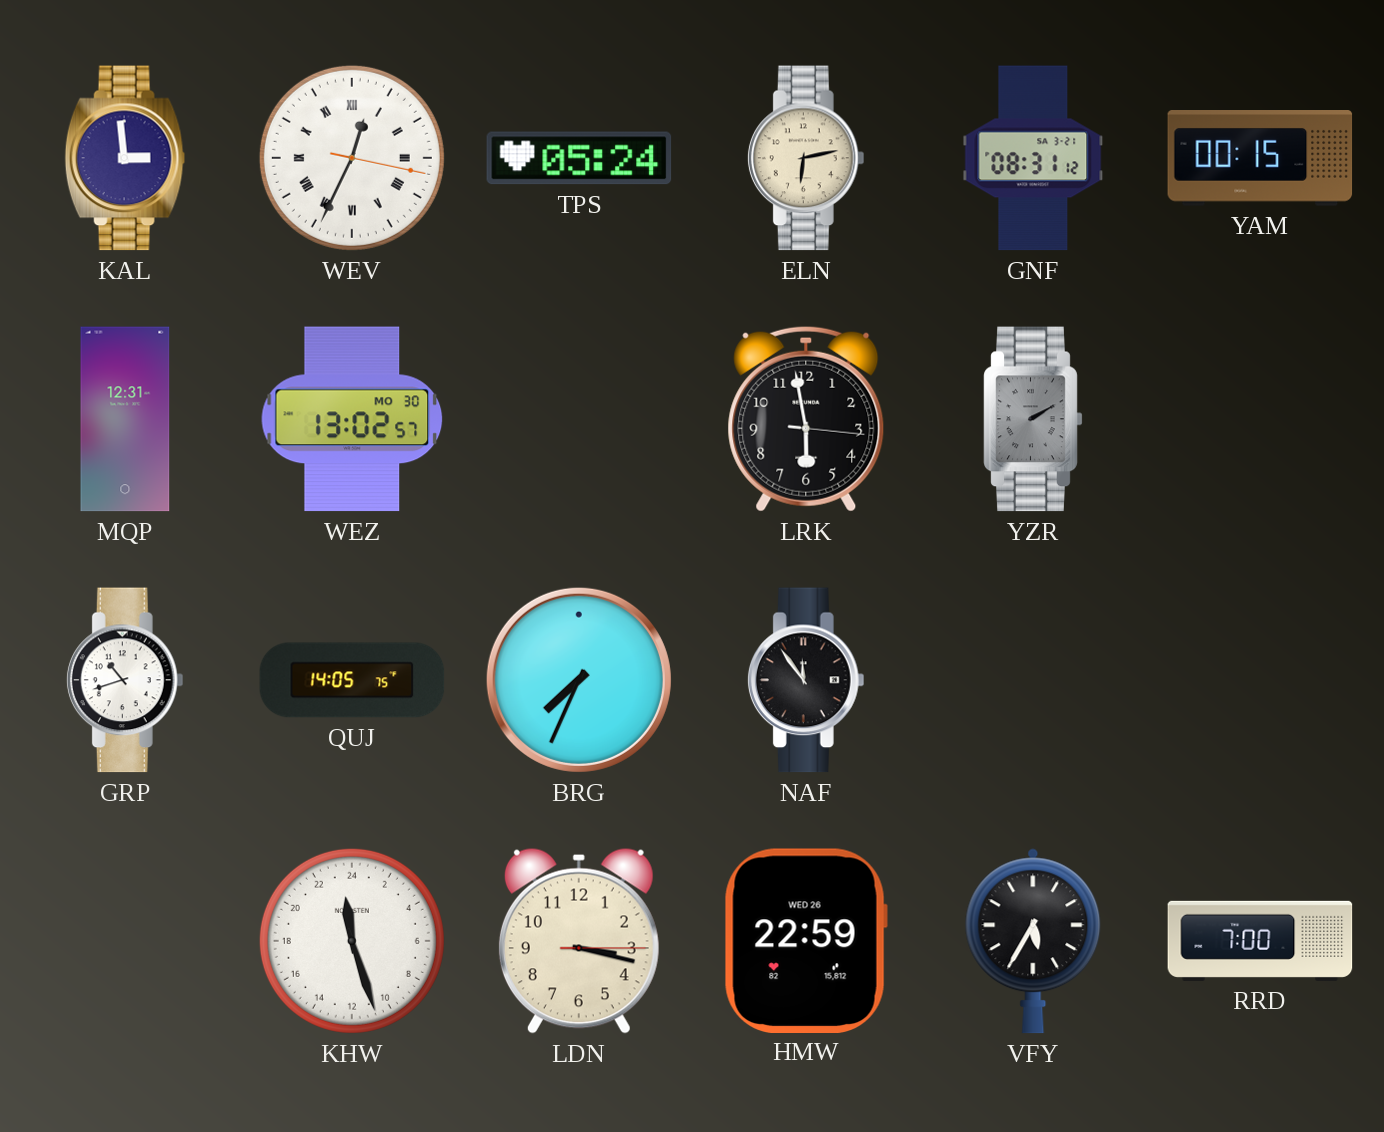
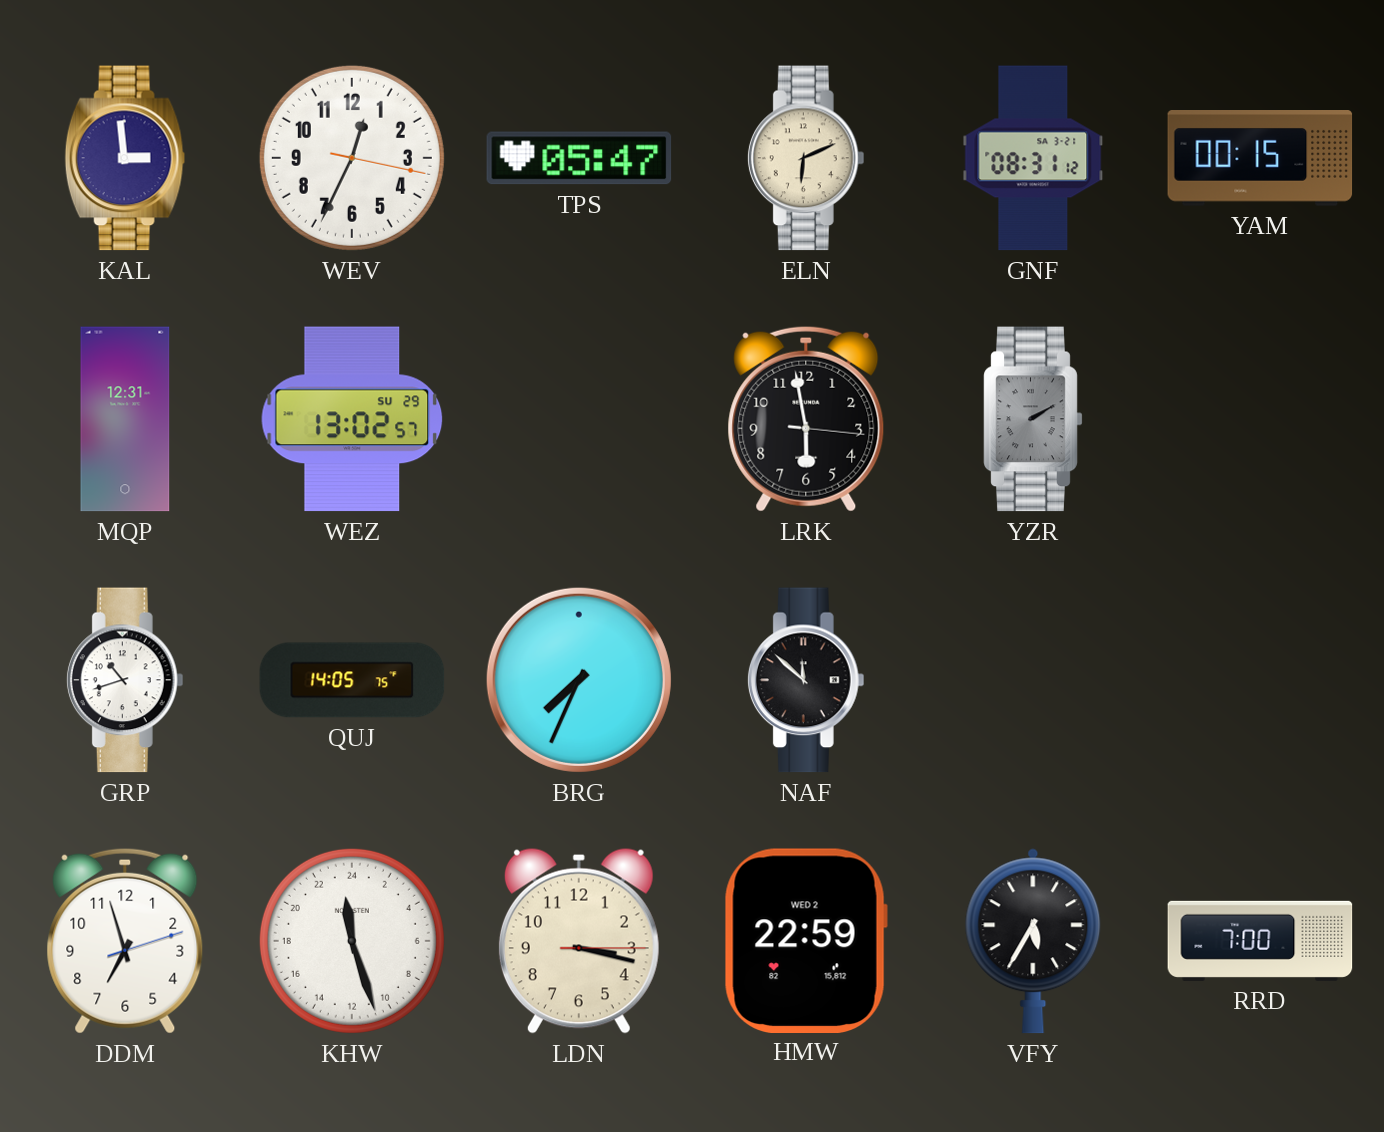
WEV numerals: Roman -> Arabic
TPS: 05:24 -> 05:47
ELN: 6:13 -> 6:11
WEZ date: MO 30 -> SU 29
NAF: 11:54 -> 11:52
DDM: none -> 6:57
HMW date: WED 26 -> WED 2
